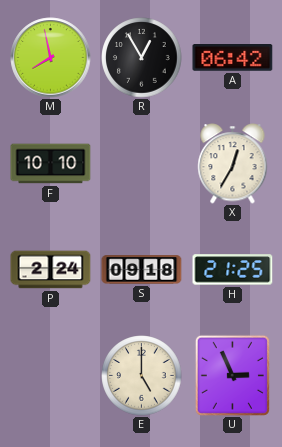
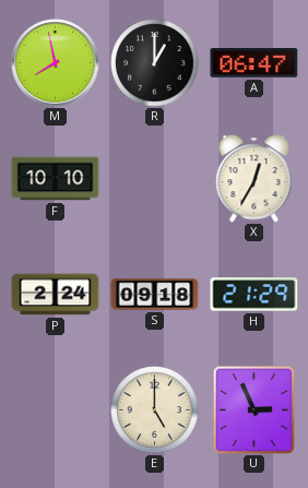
R: 12:55 -> 1:00
A: 06:42 -> 06:47
H: 21:25 -> 21:29
